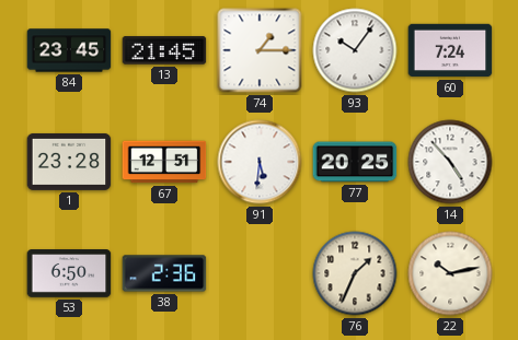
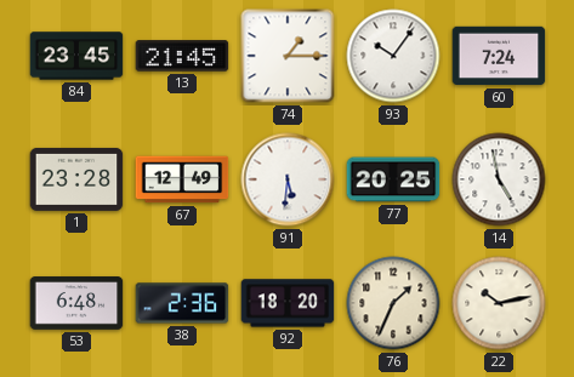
67: 12:51 -> 12:49
14: 4:53 -> 4:58
53: 6:50 -> 6:48
92: none -> 18:20
